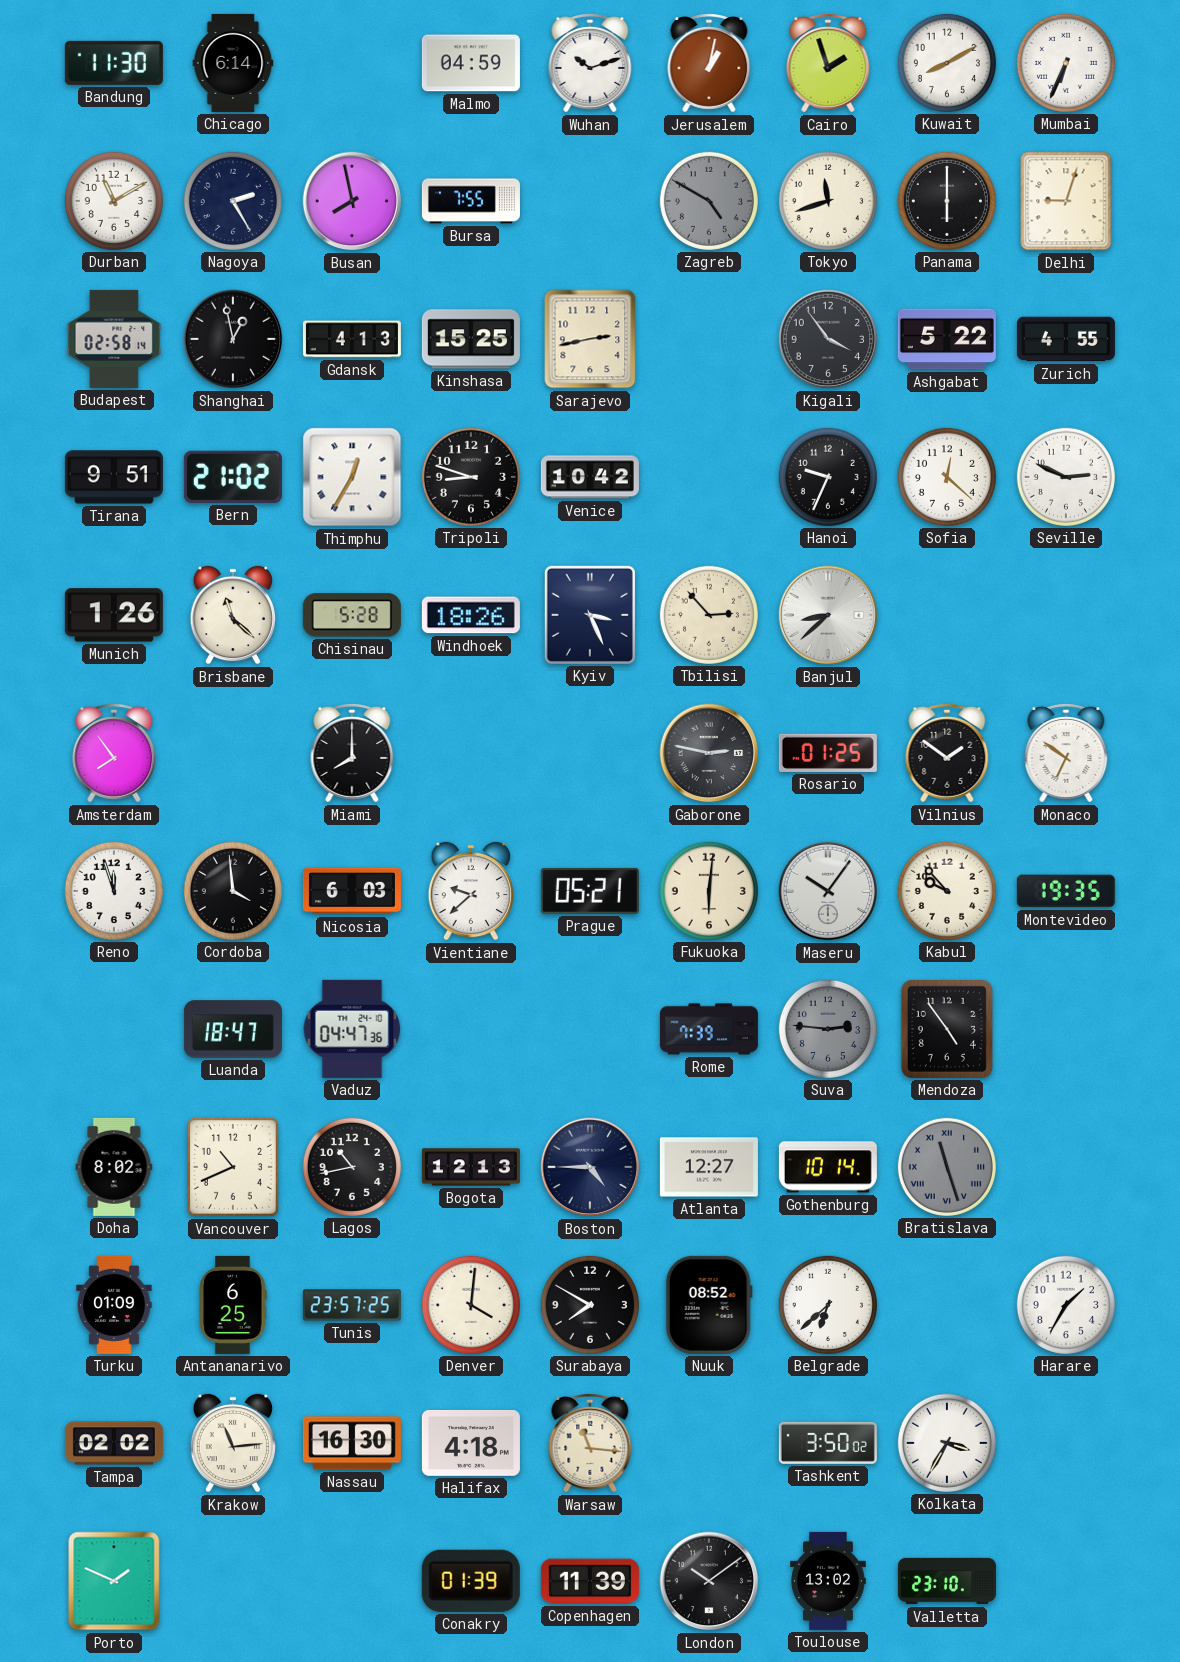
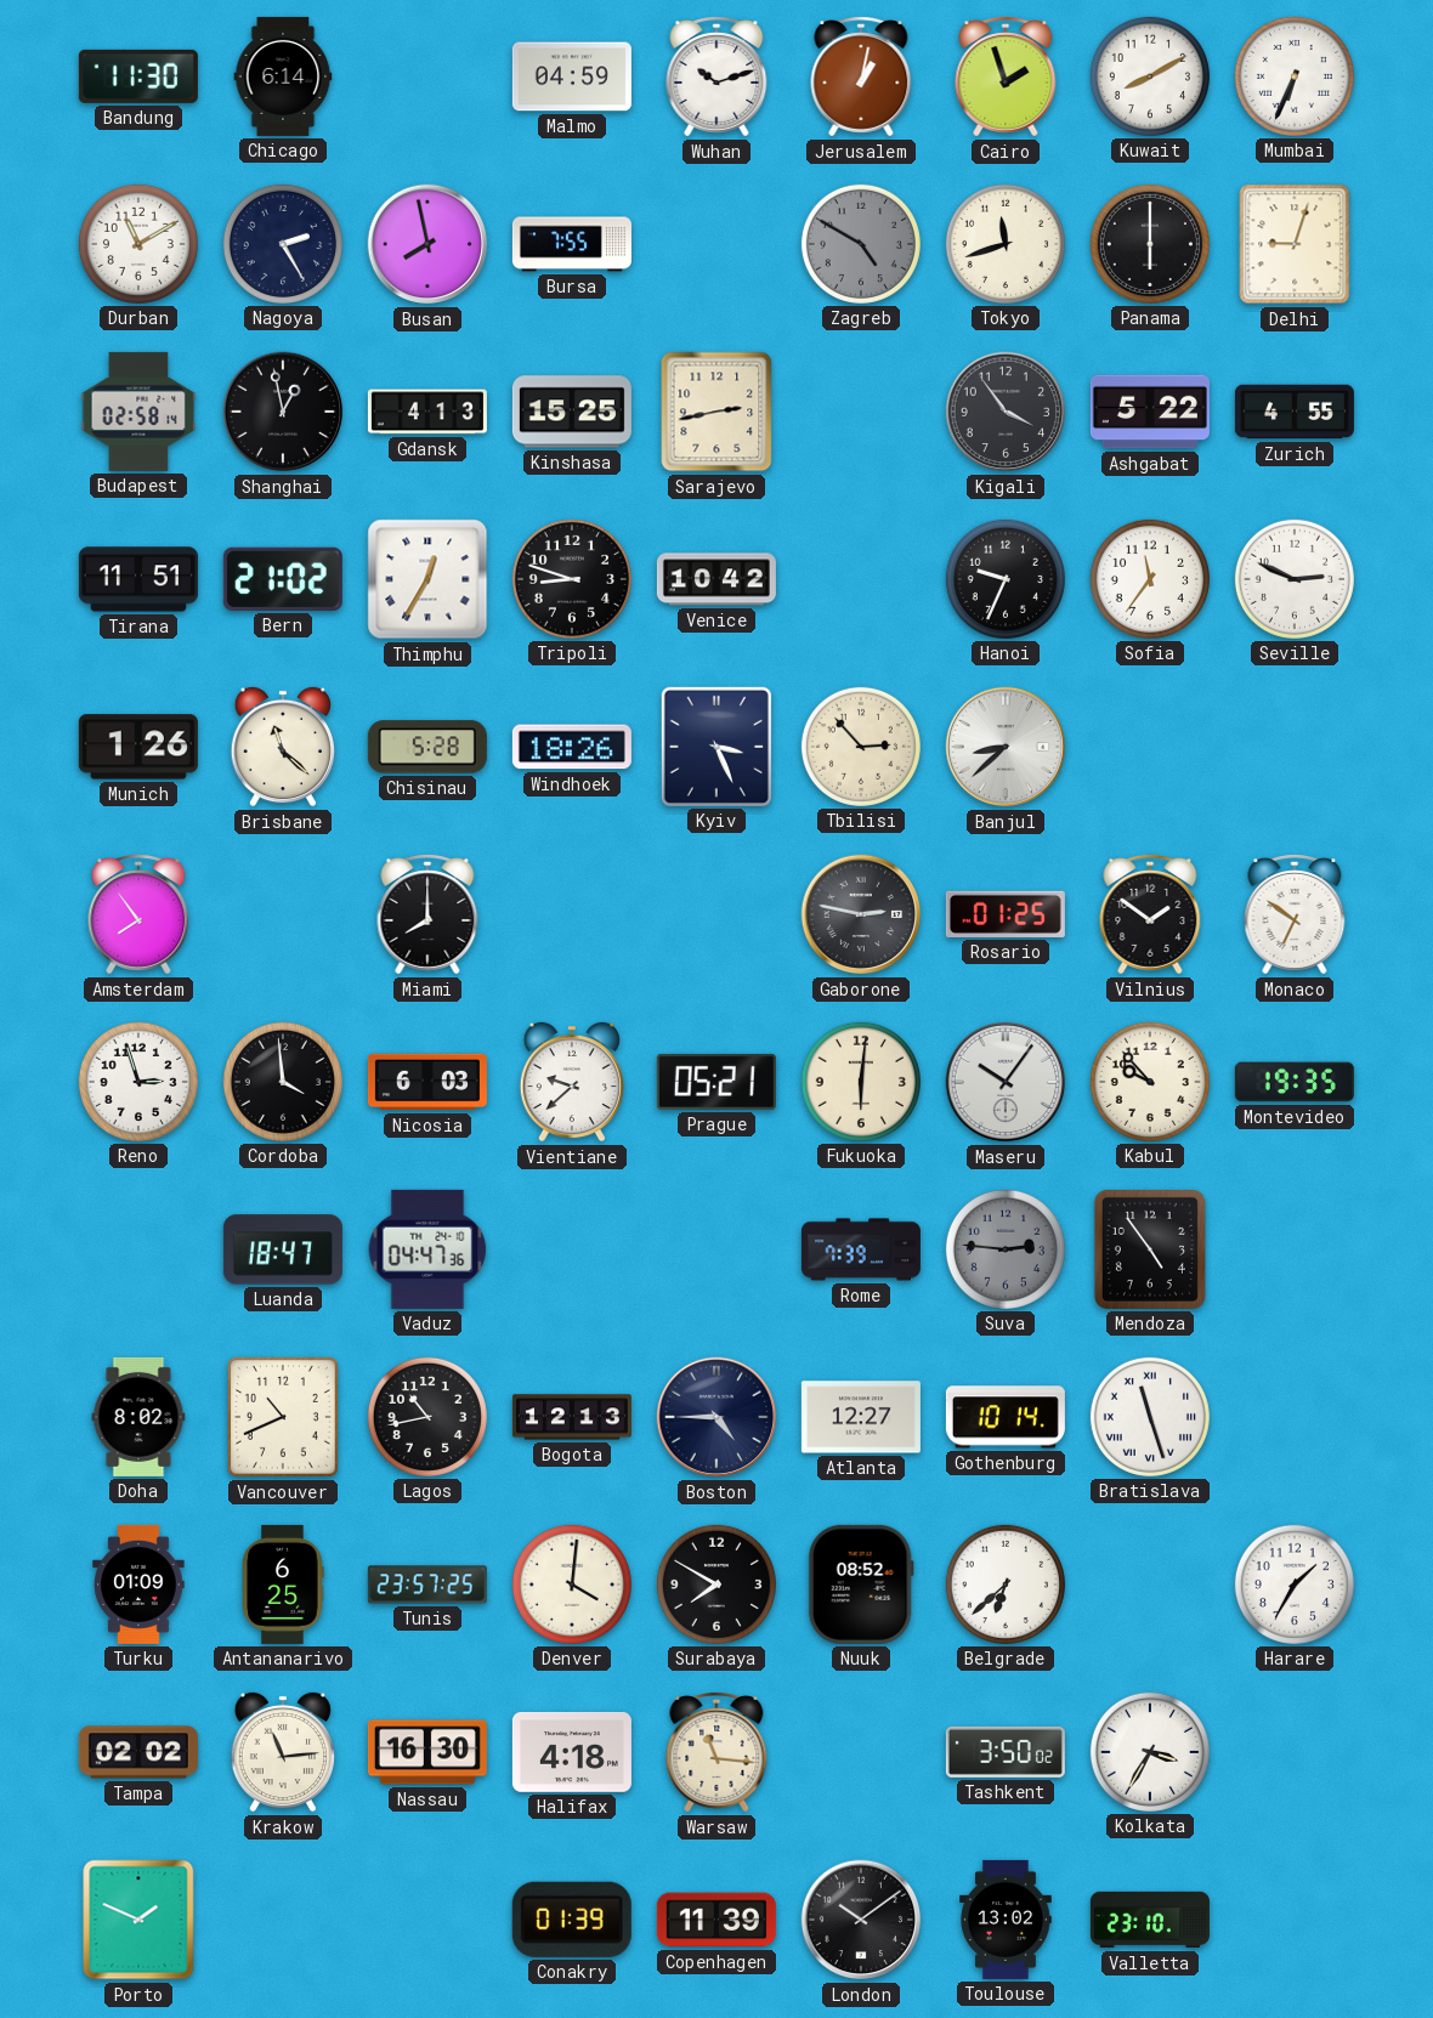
Tirana: 9:51 -> 11:51
Sofia: 12:22 -> 11:36
Reno: 11:57 -> 2:57
Bratislava dial: grey -> white
